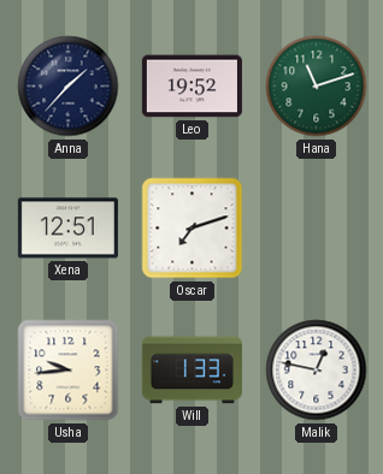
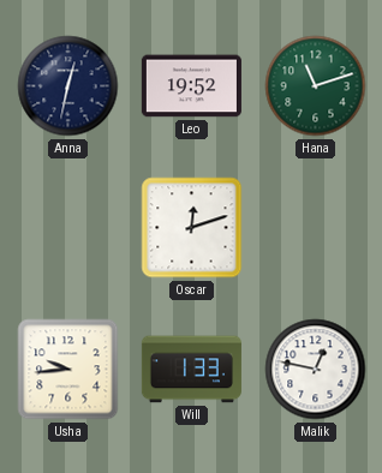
Anna: 1:37 -> 12:32
Xena: 12:51 -> none
Oscar: 7:12 -> 12:12
